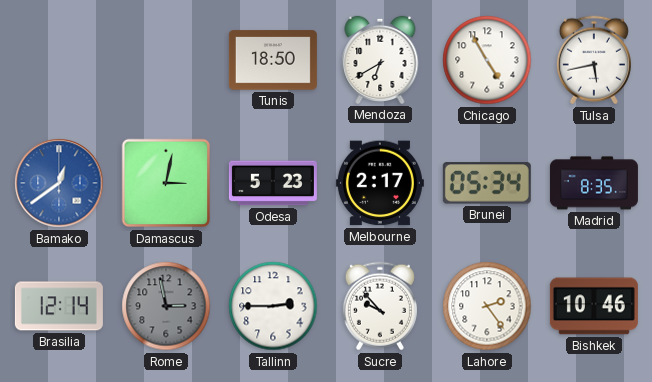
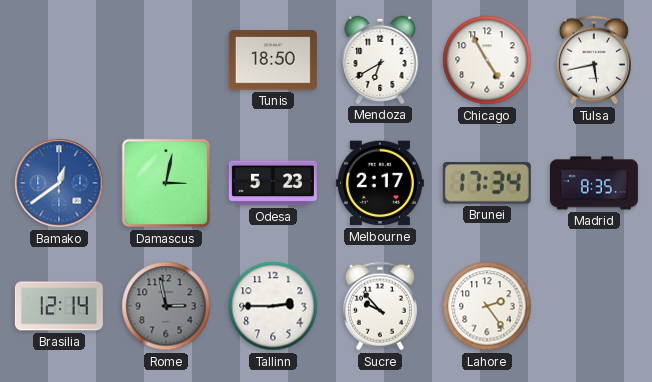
Brunei: 05:34 -> 17:34
Bishkek: 10:46 -> none
